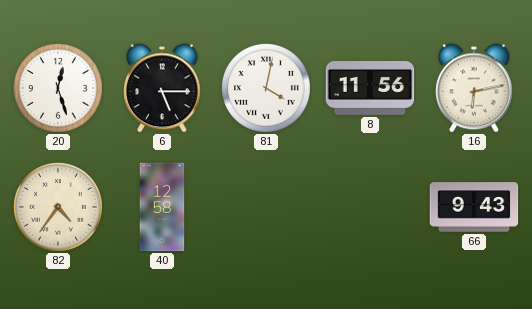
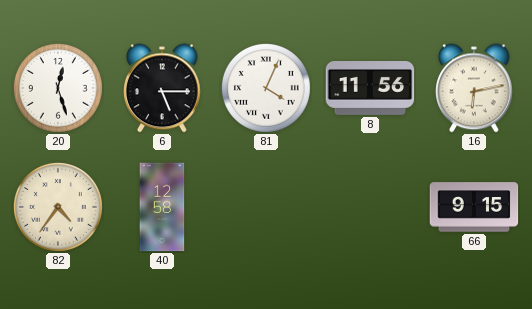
81: 4:02 -> 4:04
66: 9:43 -> 9:15
